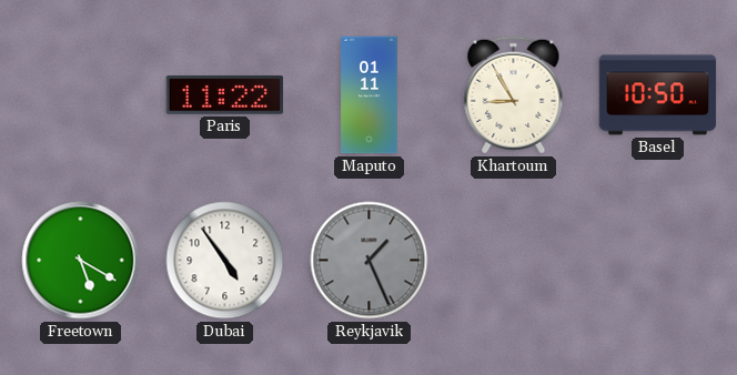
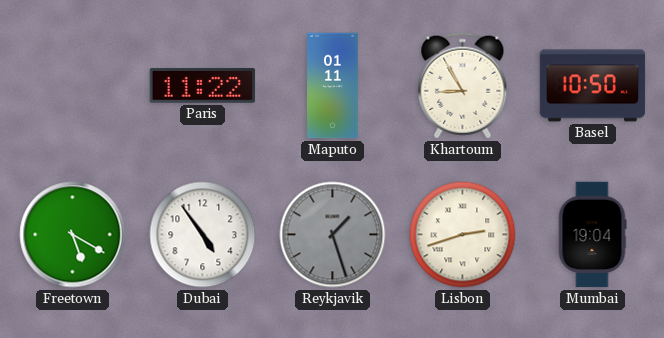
Reykjavik: 1:26 -> 1:27
Lisbon: none -> 2:42
Mumbai: none -> 19:04
